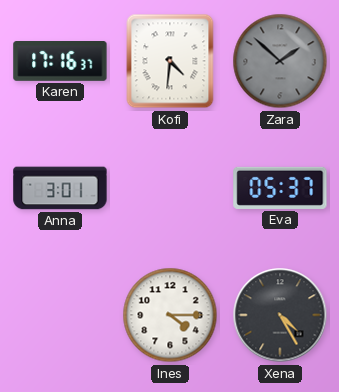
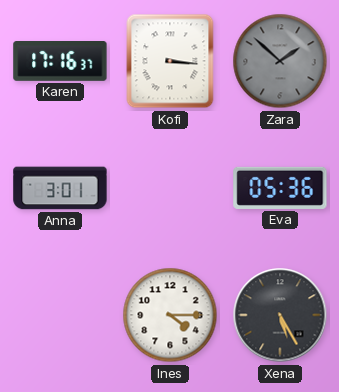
Kofi: 4:31 -> 3:16
Eva: 05:37 -> 05:36
Xena: 4:25 -> 5:25
